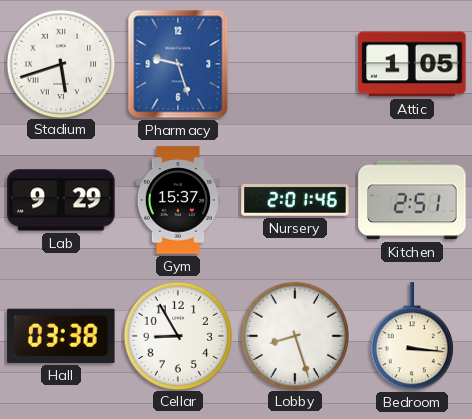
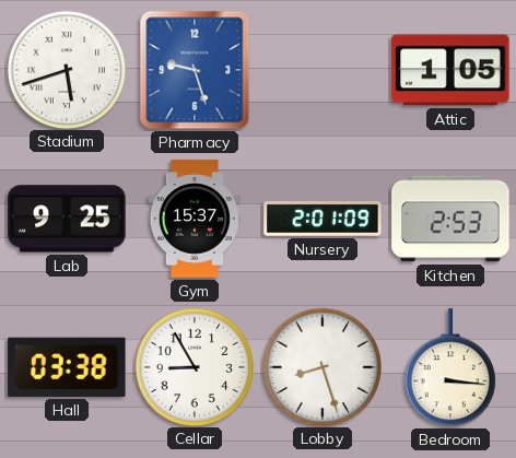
Lab: 9:29 -> 9:25
Nursery: 2:01:46 -> 2:01:09
Kitchen: 2:51 -> 2:53
